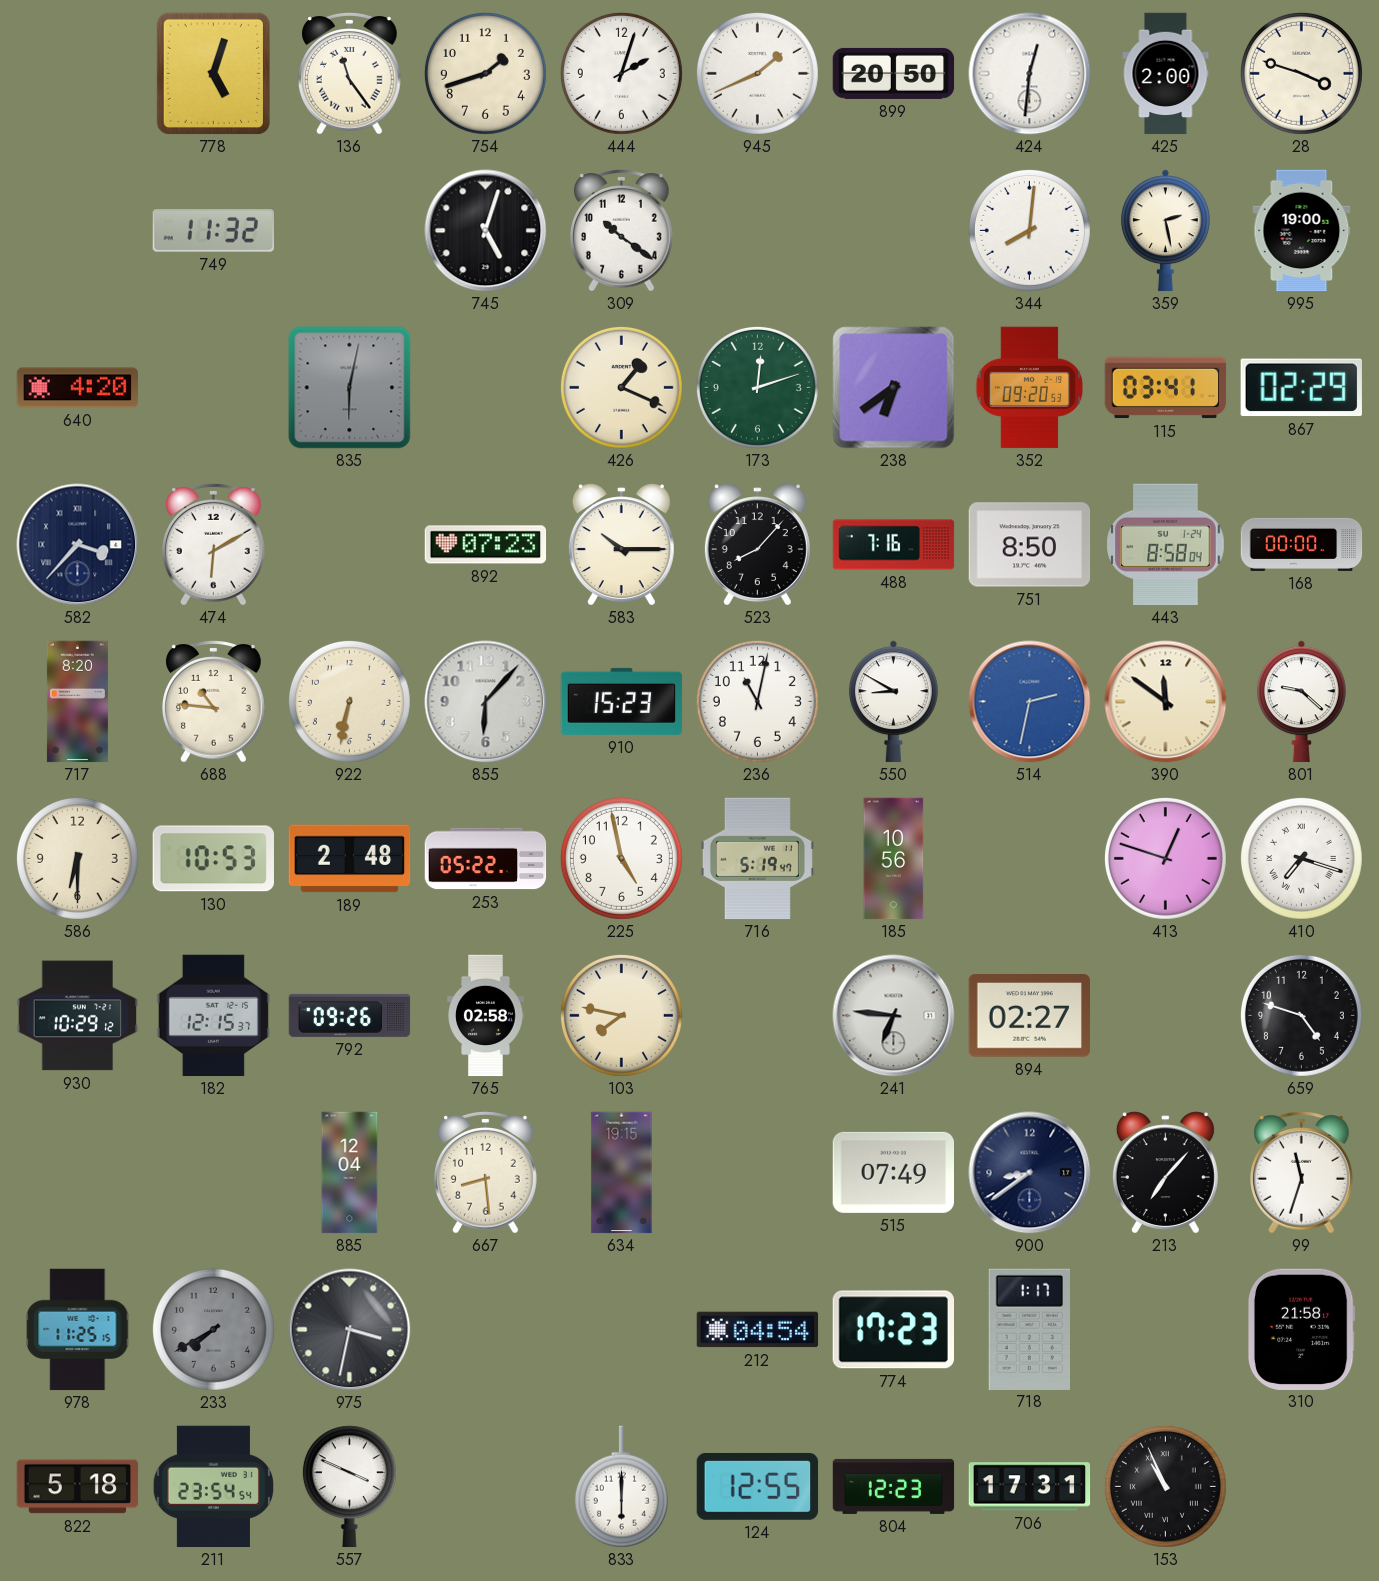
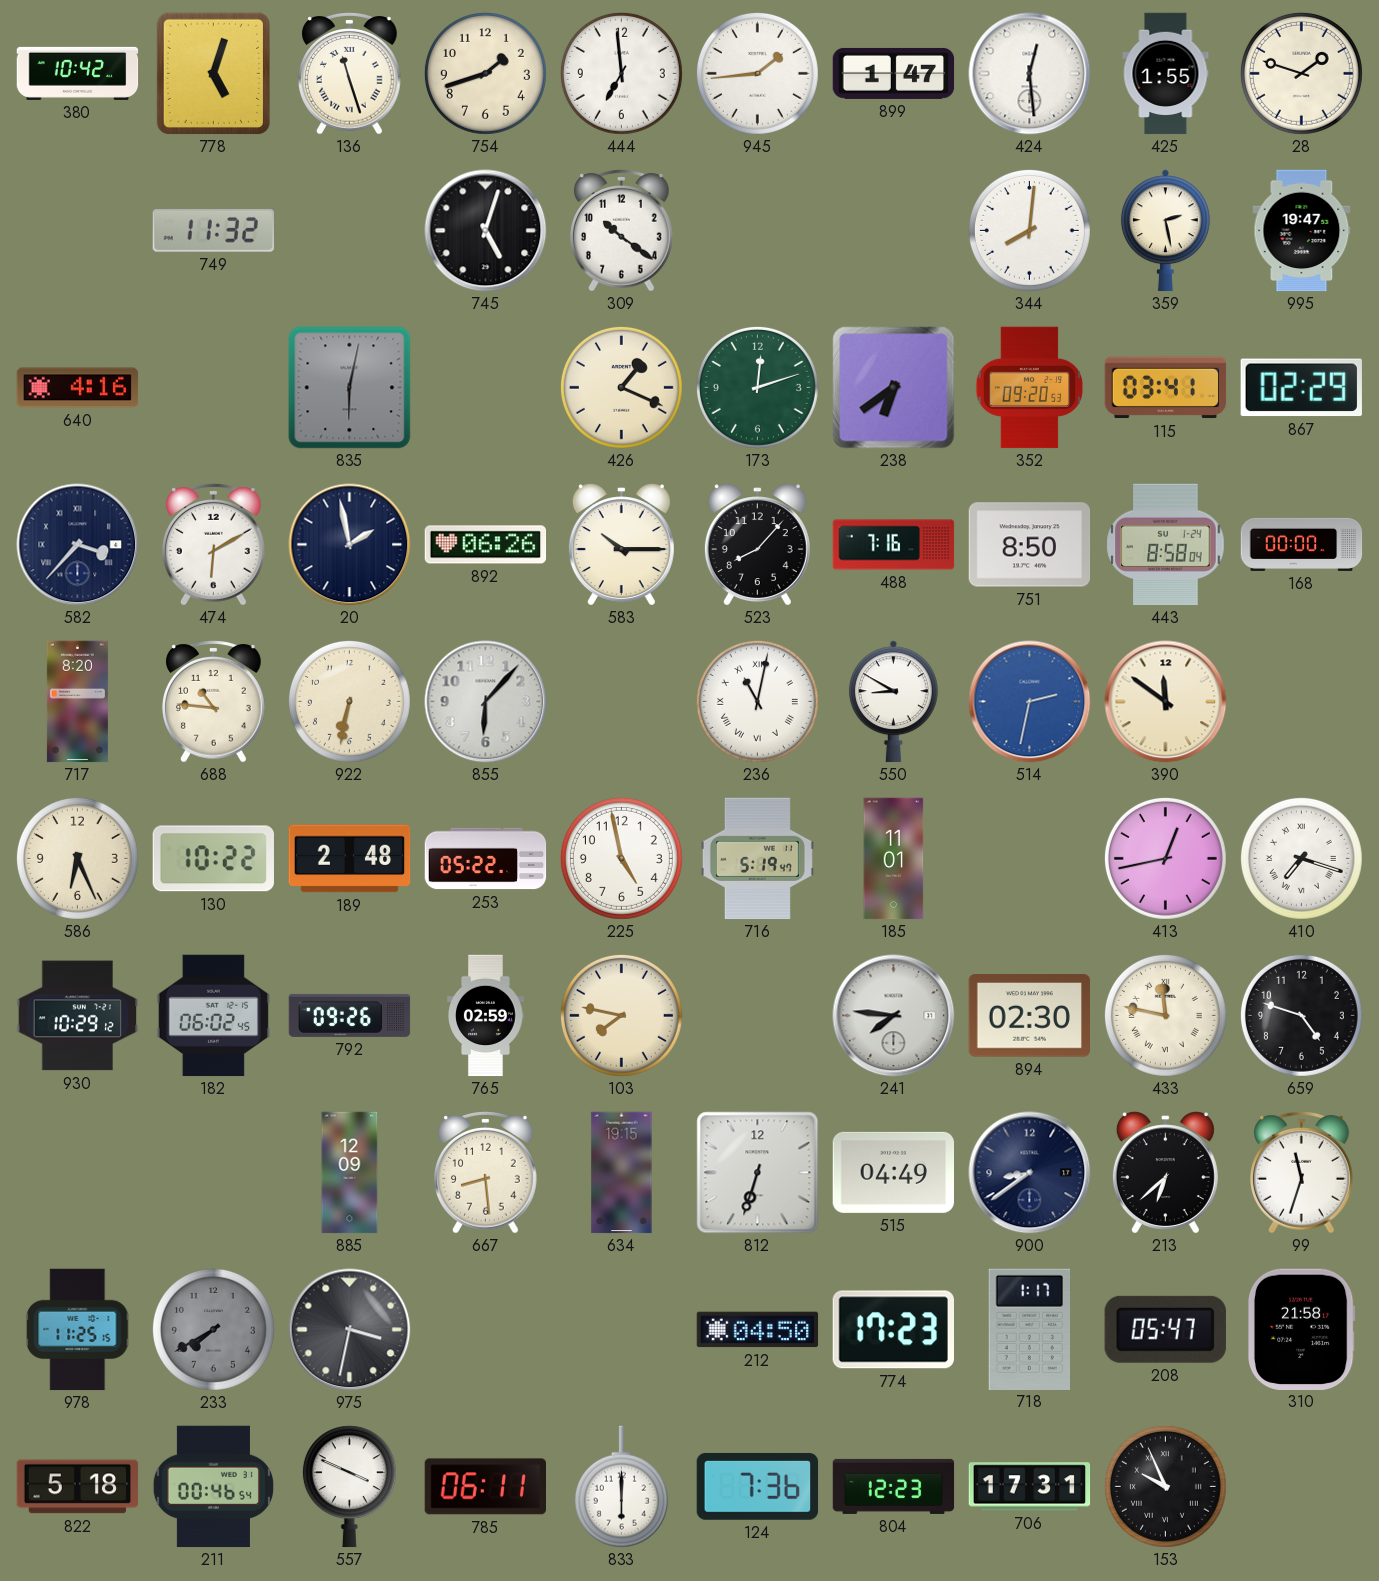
380: none -> 10:42
136: 11:24 -> 11:27
444: 2:03 -> 6:59
945: 1:41 -> 1:44
899: 20:50 -> 1:47
424: 12:31 -> 12:29
425: 2:00 -> 1:55
28: 3:48 -> 1:48
995: 19:00 -> 19:47
640: 4:20 -> 4:16
20: none -> 1:58
892: 07:23 -> 06:26
910: 15:23 -> none
236 numerals: Arabic -> Roman
801: 9:22 -> none
586: 6:30 -> 6:26
130: 10:53 -> 10:22
185: 10:56 -> 11:01
413: 12:48 -> 12:43
182: 12:15 -> 06:02
765: 02:58 -> 02:59
241: 6:46 -> 7:46
894: 02:27 -> 02:30
433: none -> 11:47
885: 12:04 -> 12:09
812: none -> 6:33
515: 07:49 -> 04:49
213: 7:07 -> 6:38
212: 04:54 -> 04:50
208: none -> 05:47
211: 23:54 -> 00:46
785: none -> 06:11
124: 12:55 -> 7:36
153: 10:56 -> 9:56
